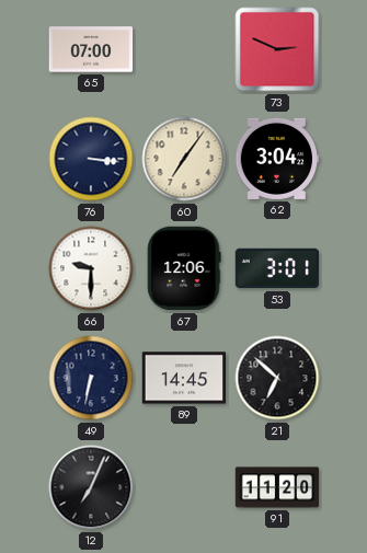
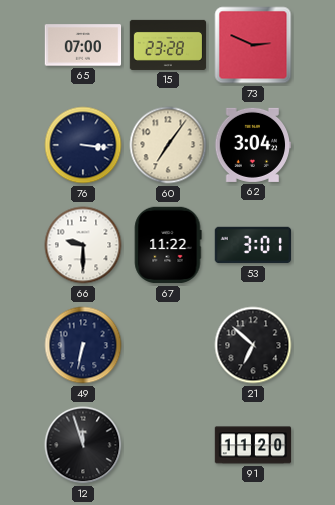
15: none -> 23:28
67: 12:06 -> 11:22
89: 14:45 -> none
12: 7:04 -> 11:57
